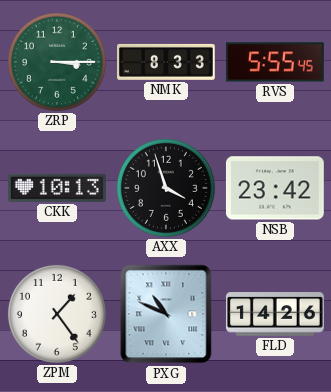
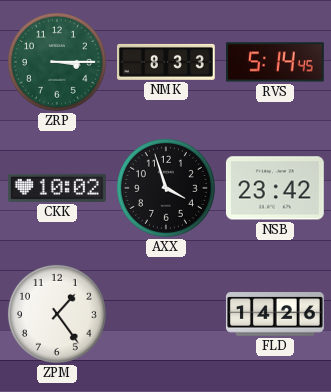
RVS: 5:55 -> 5:14
CKK: 10:13 -> 10:02
PXG: 10:49 -> none
